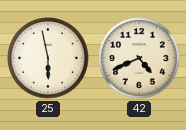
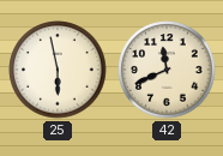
42: 4:41 -> 11:41
